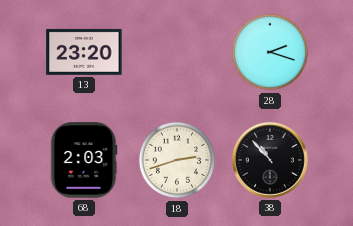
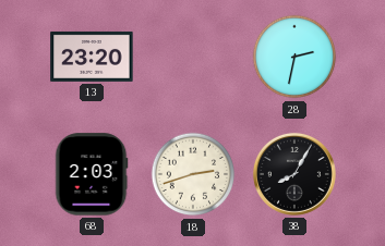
28: 2:18 -> 2:32
38: 10:53 -> 8:05
